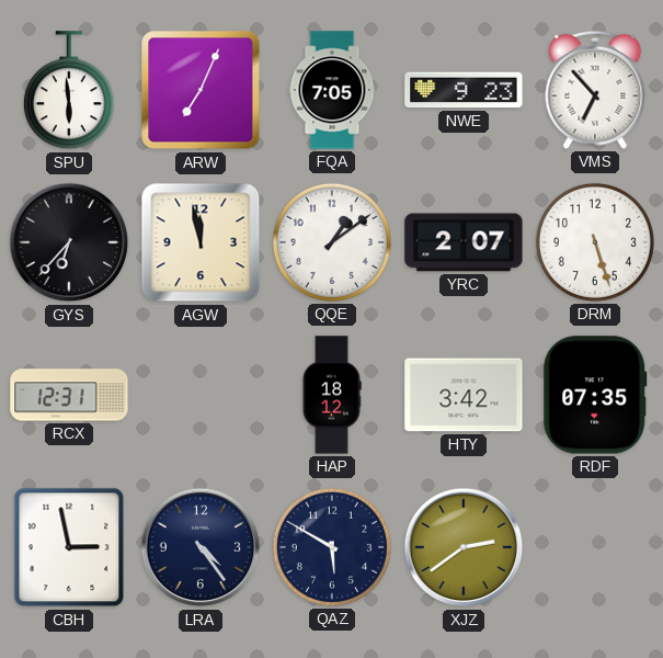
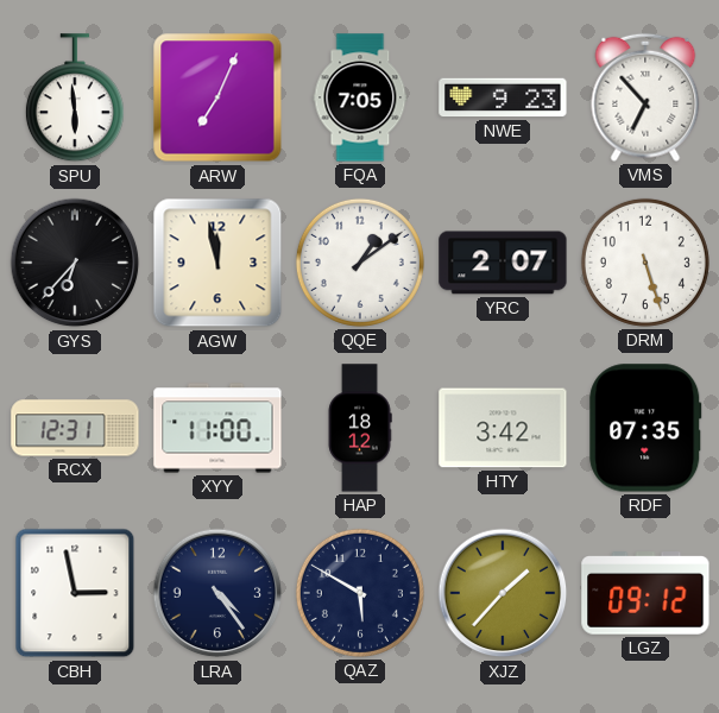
XYY: none -> 11:00
XJZ: 2:39 -> 1:37
LGZ: none -> 09:12
